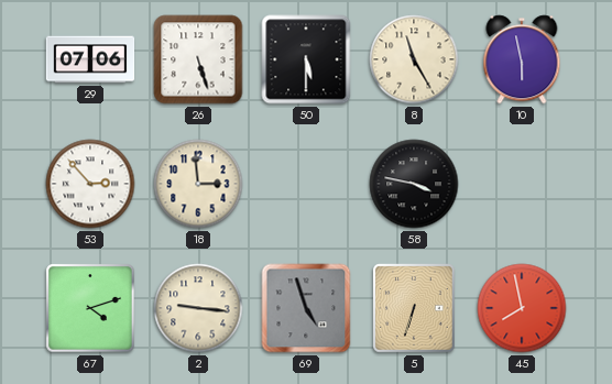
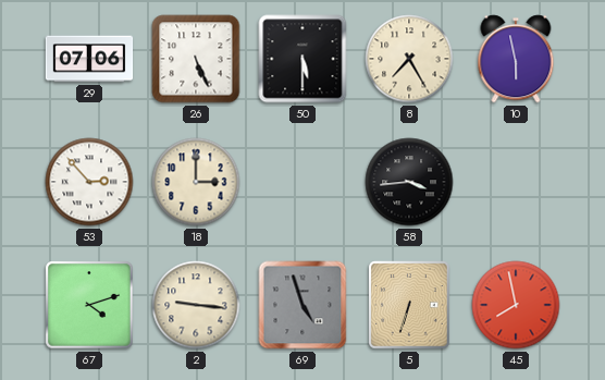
26: 5:27 -> 5:26
8: 11:25 -> 7:25
18: 2:59 -> 3:00
58: 3:47 -> 3:44
